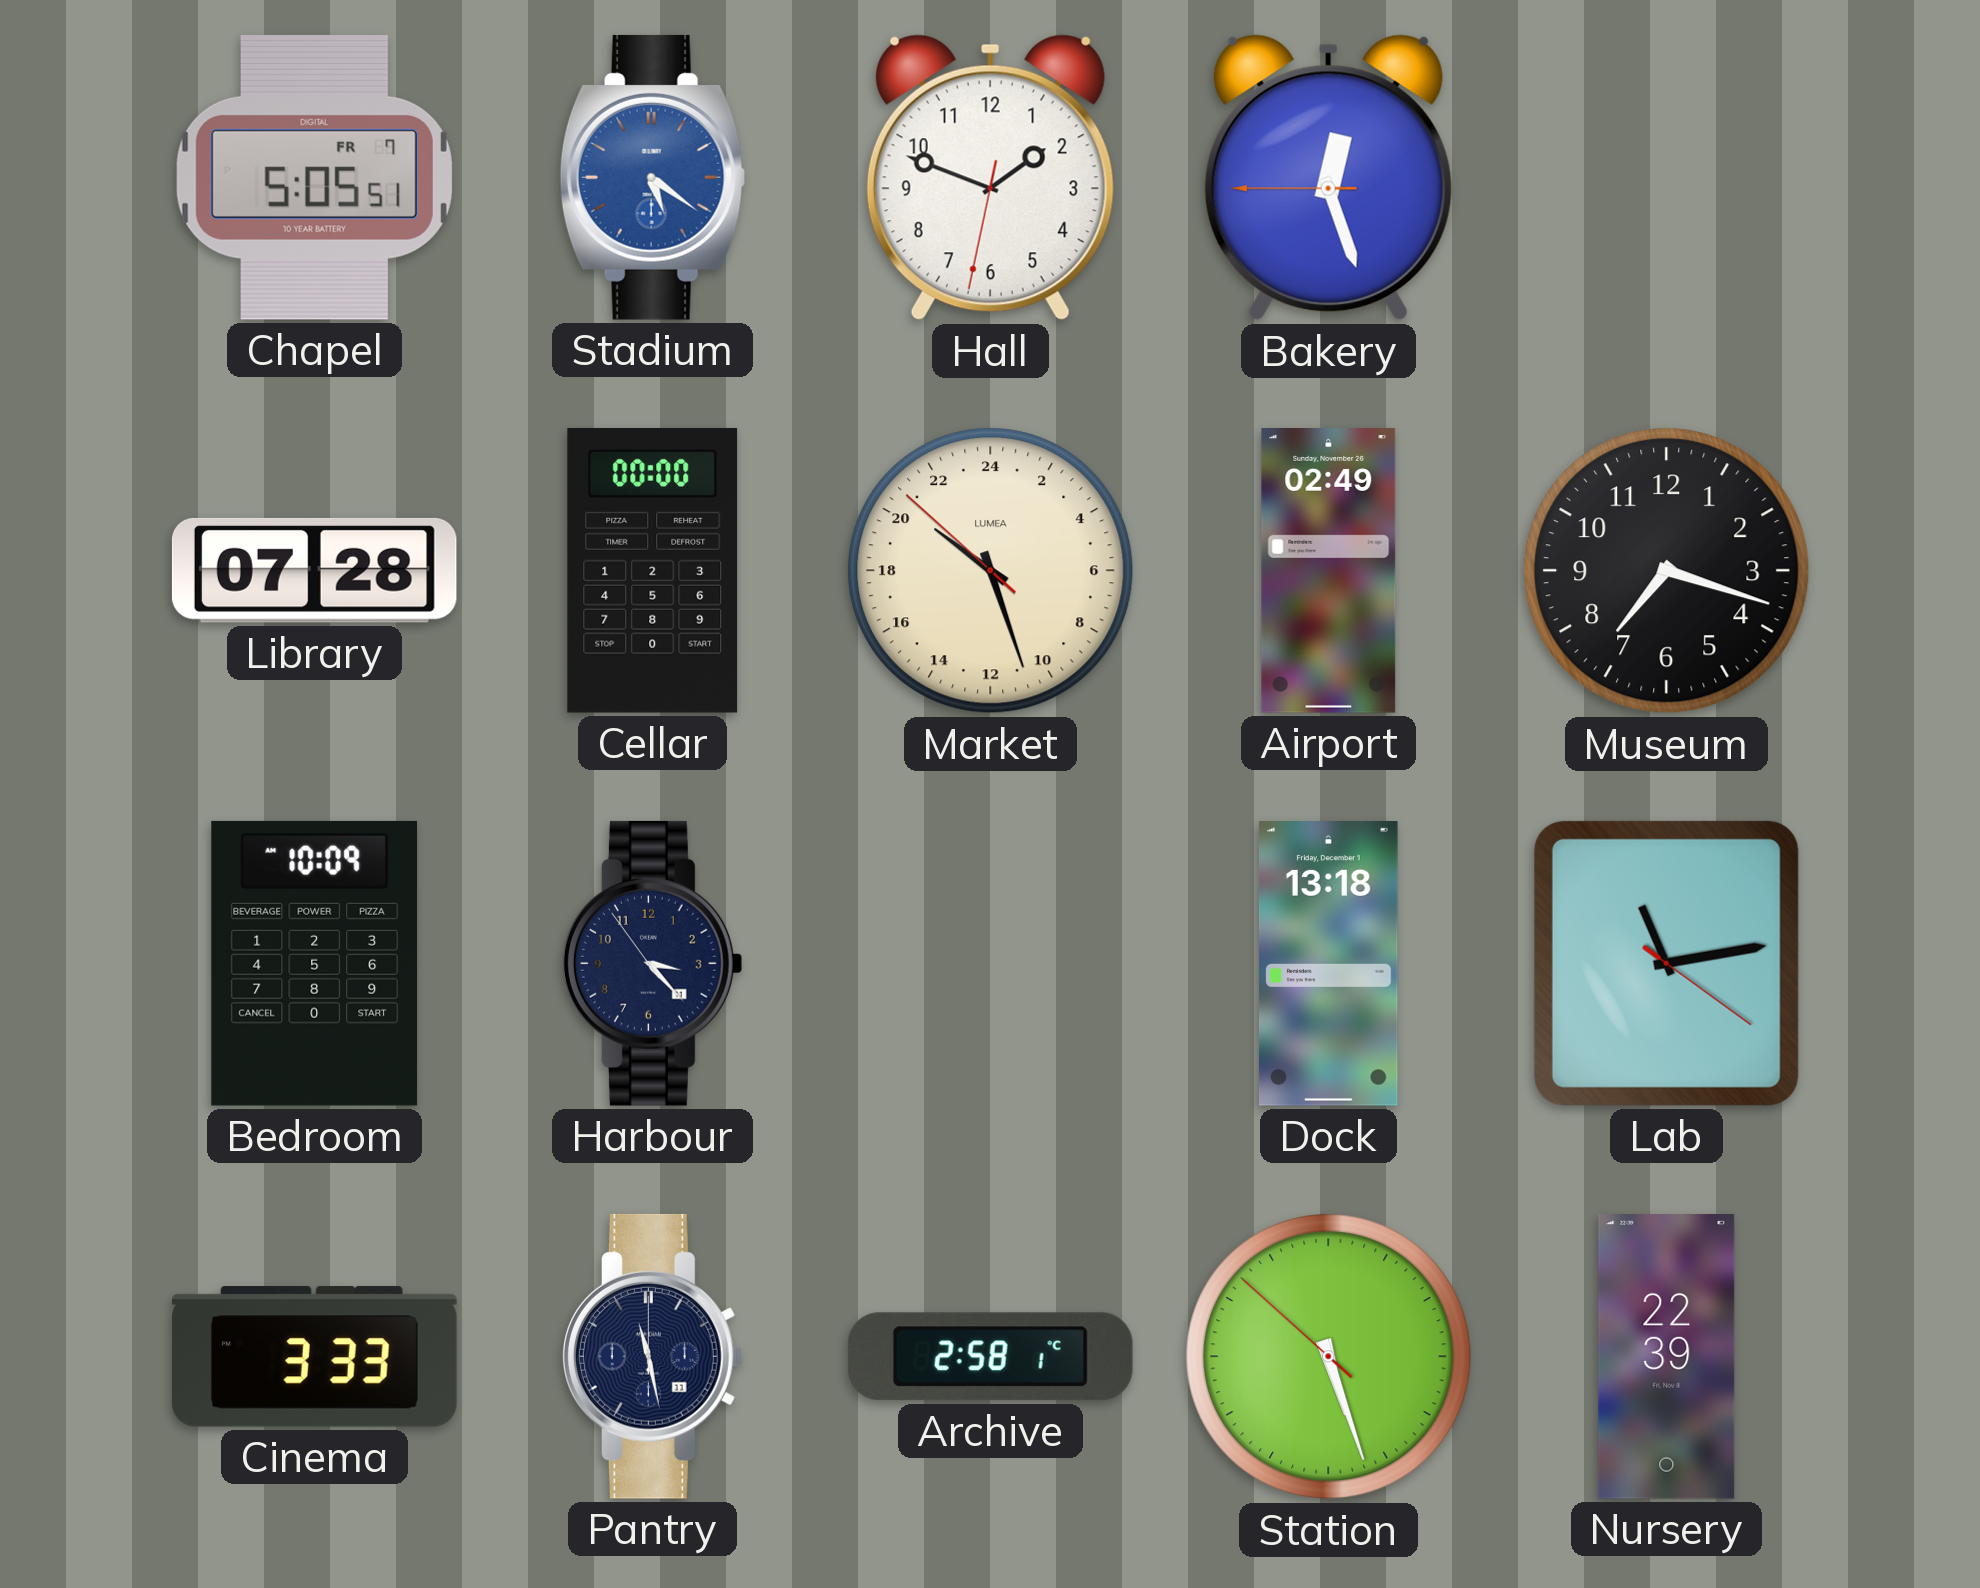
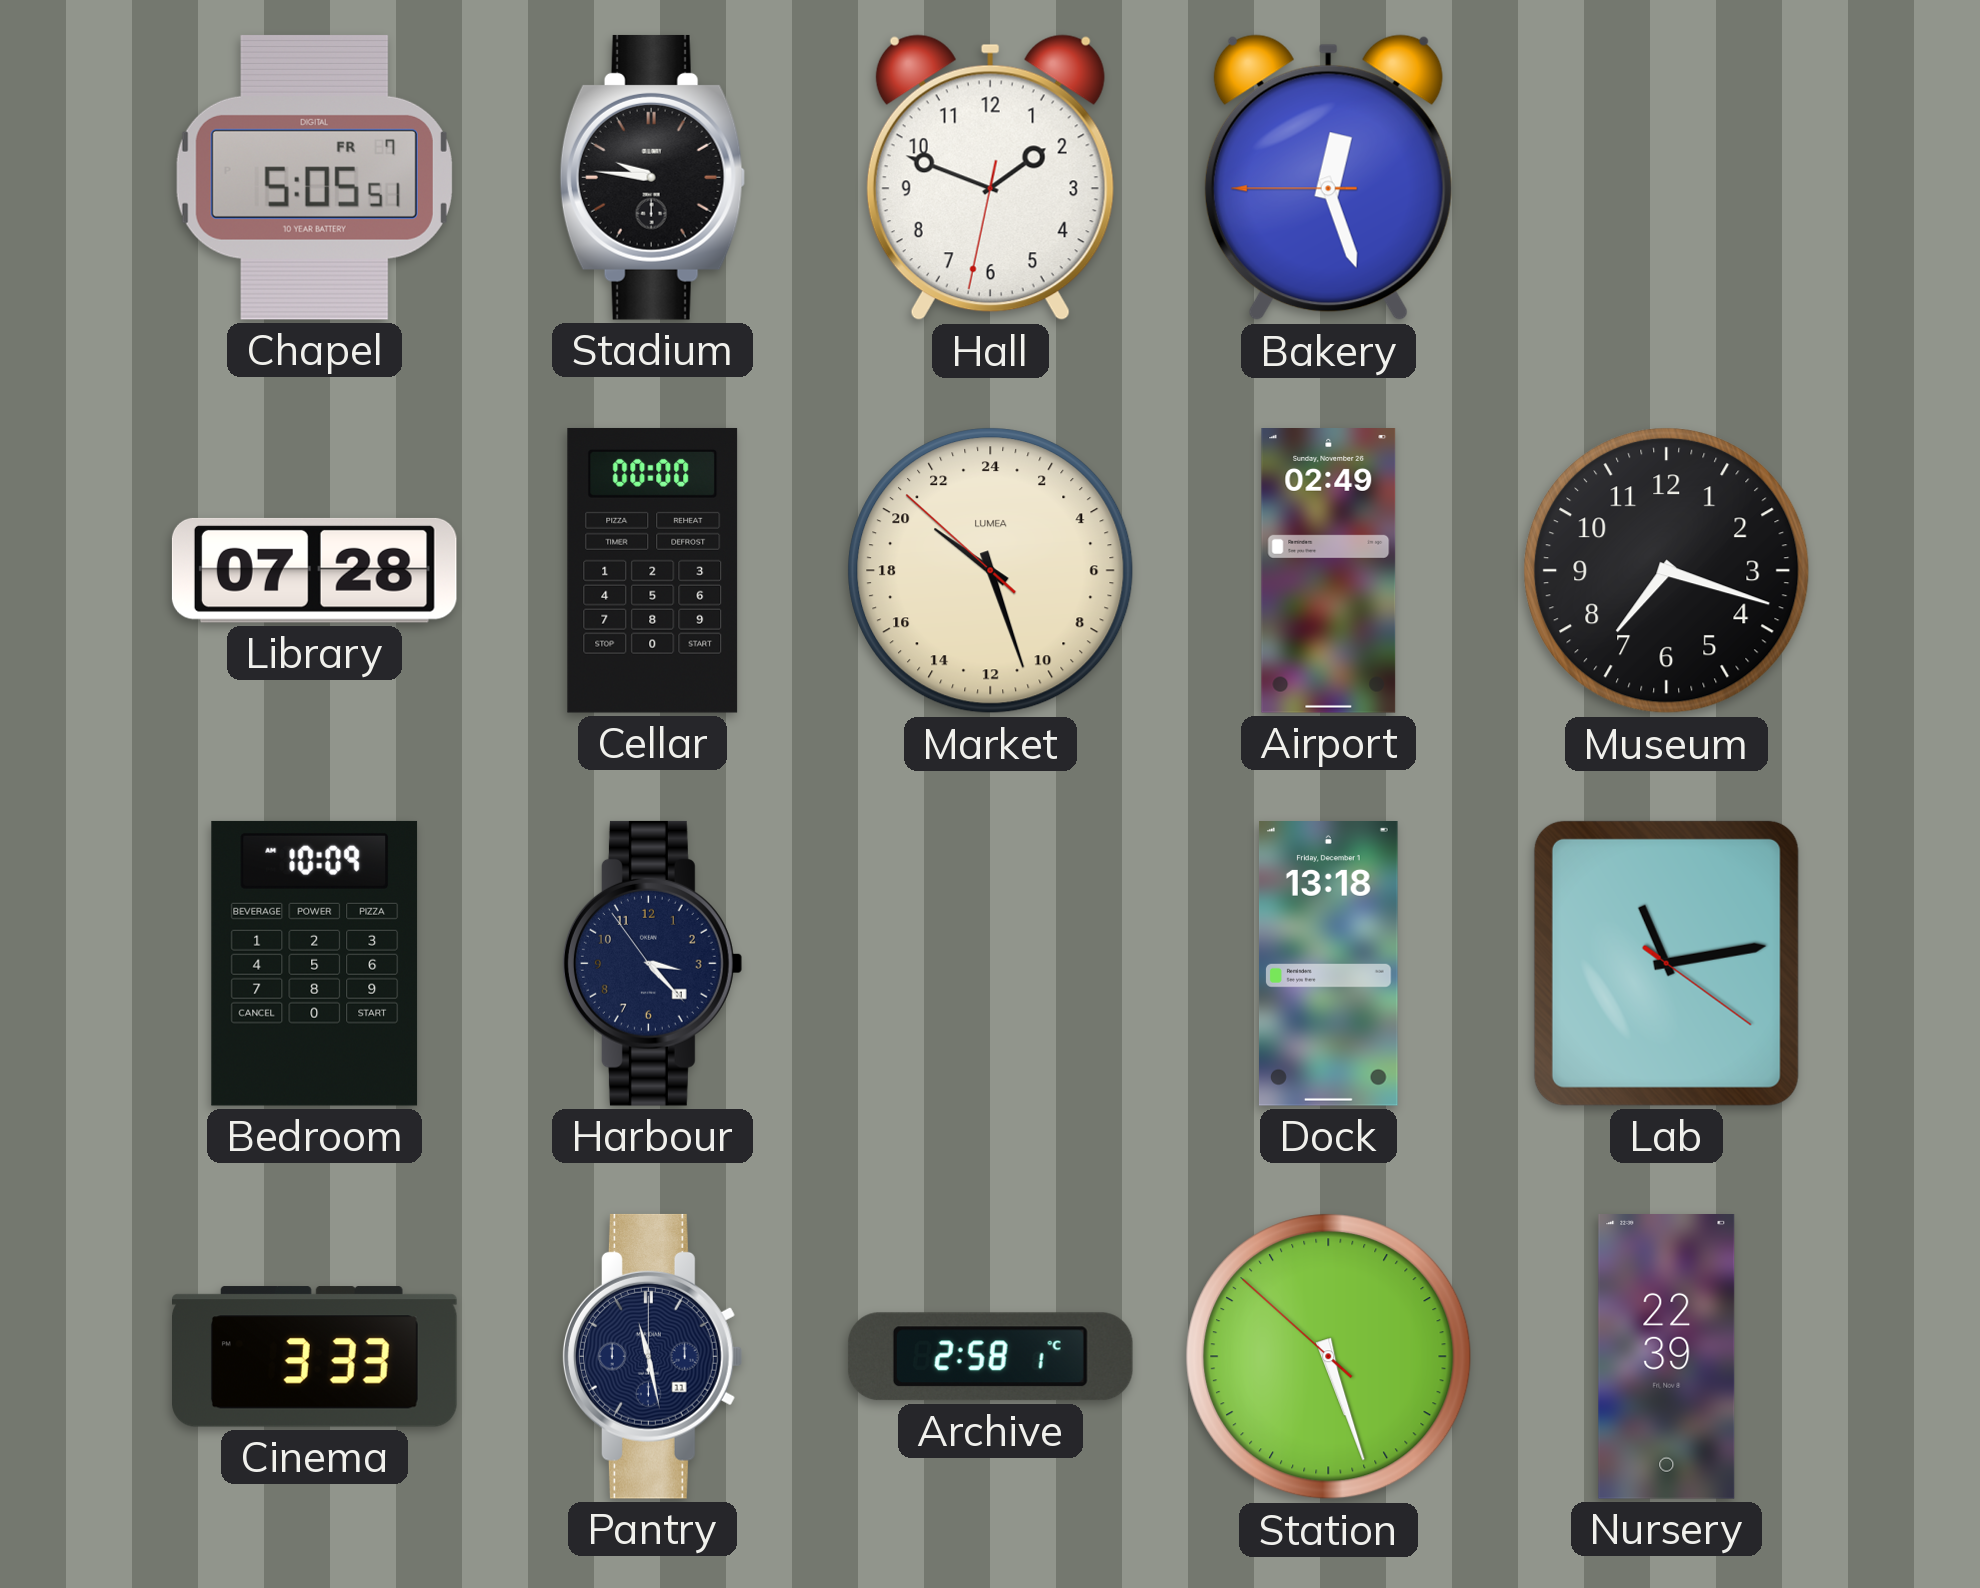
Stadium: 5:21 -> 9:46
Stadium dial: blue -> black
